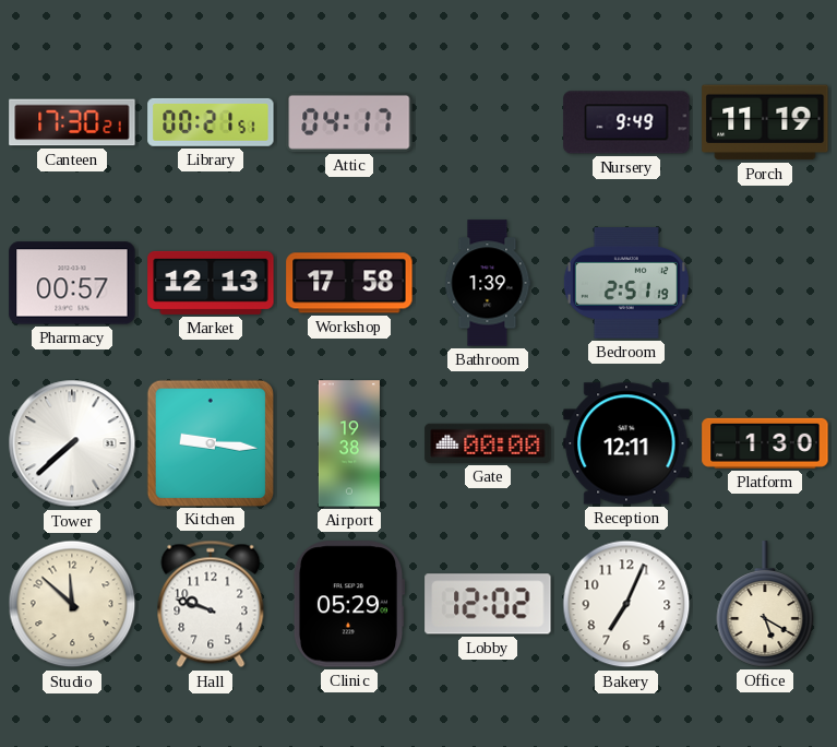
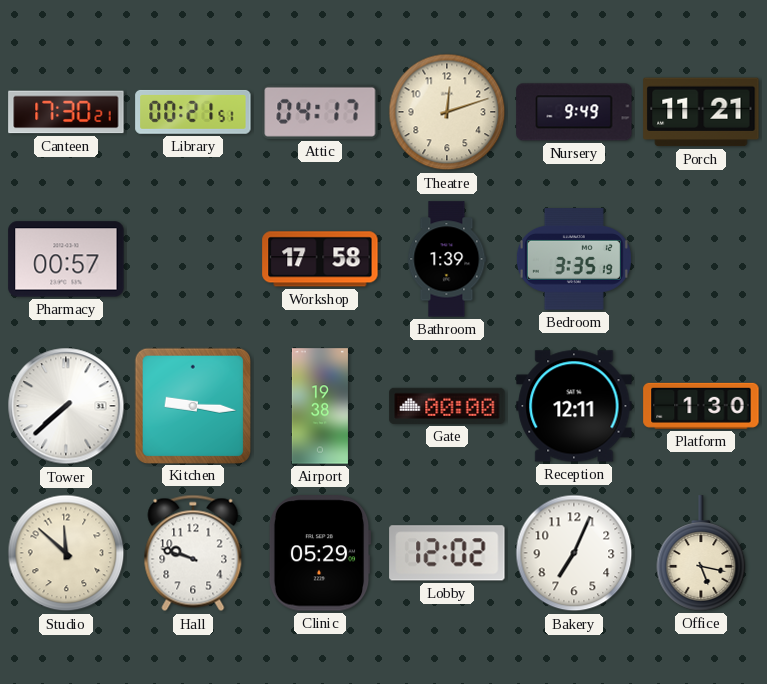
Theatre: none -> 12:12
Porch: 11:19 -> 11:21
Market: 12:13 -> none
Bedroom: 2:51 -> 3:35
Office: 5:20 -> 5:17
